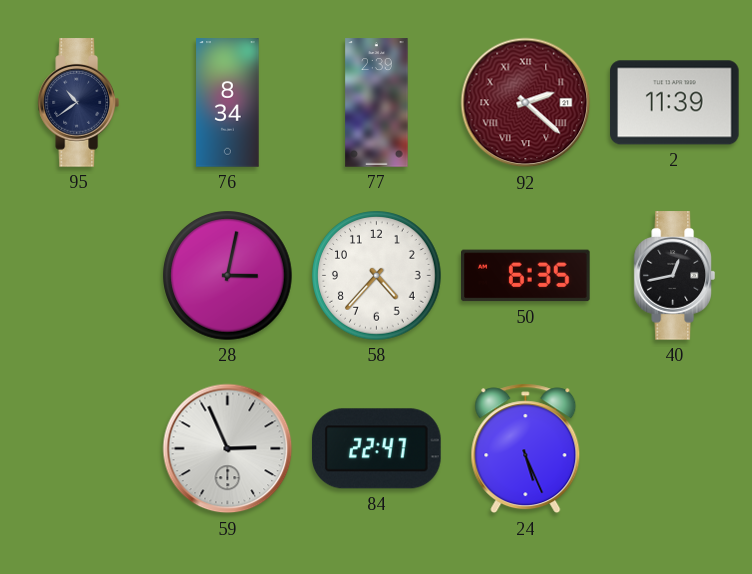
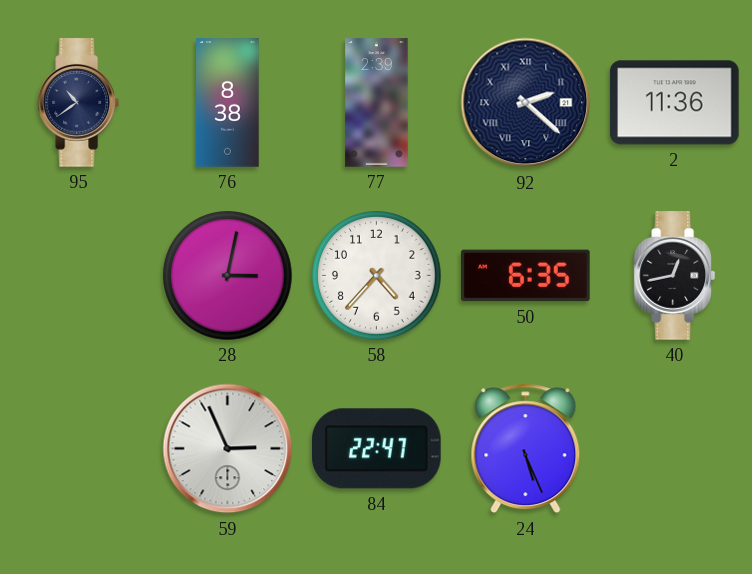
76: 8:34 -> 8:38
92 dial: burgundy -> navy
2: 11:39 -> 11:36
